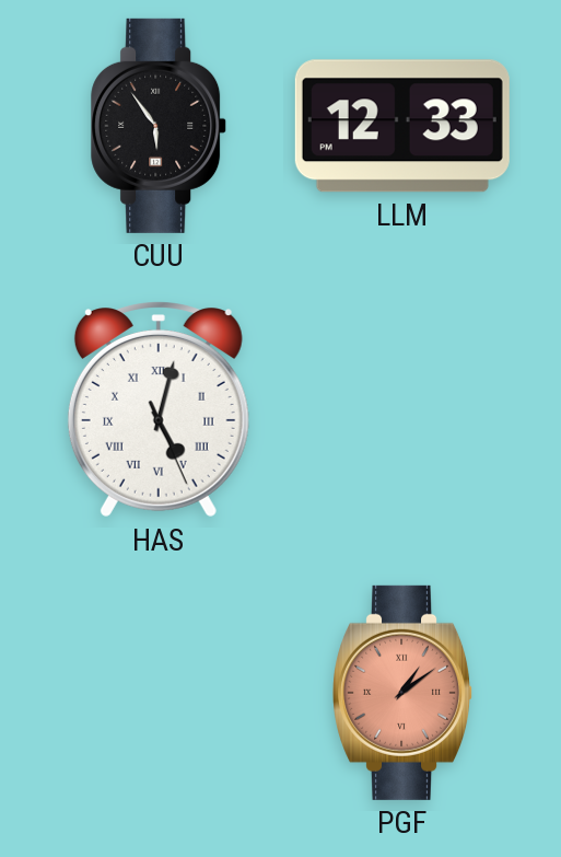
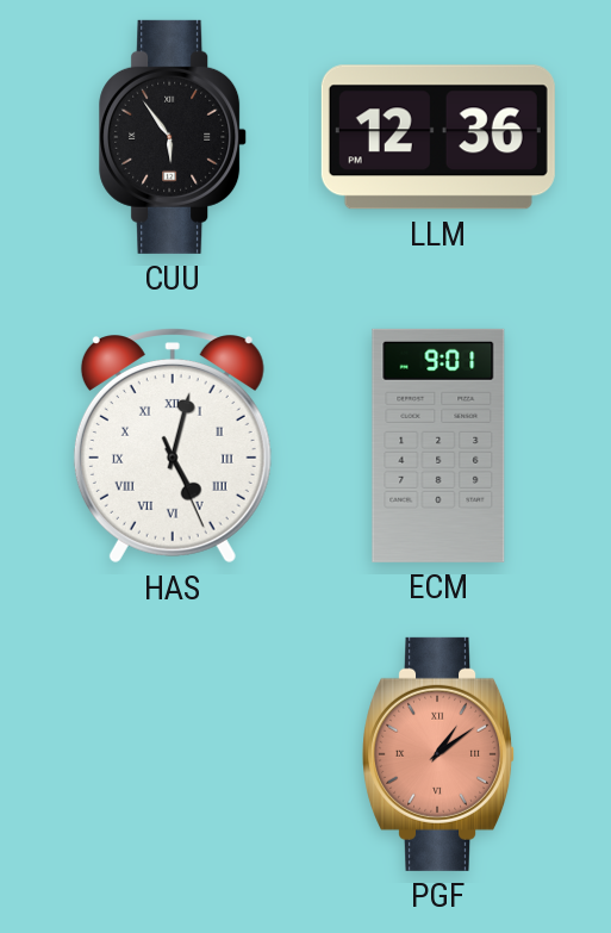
LLM: 12:33 -> 12:36
ECM: none -> 9:01
